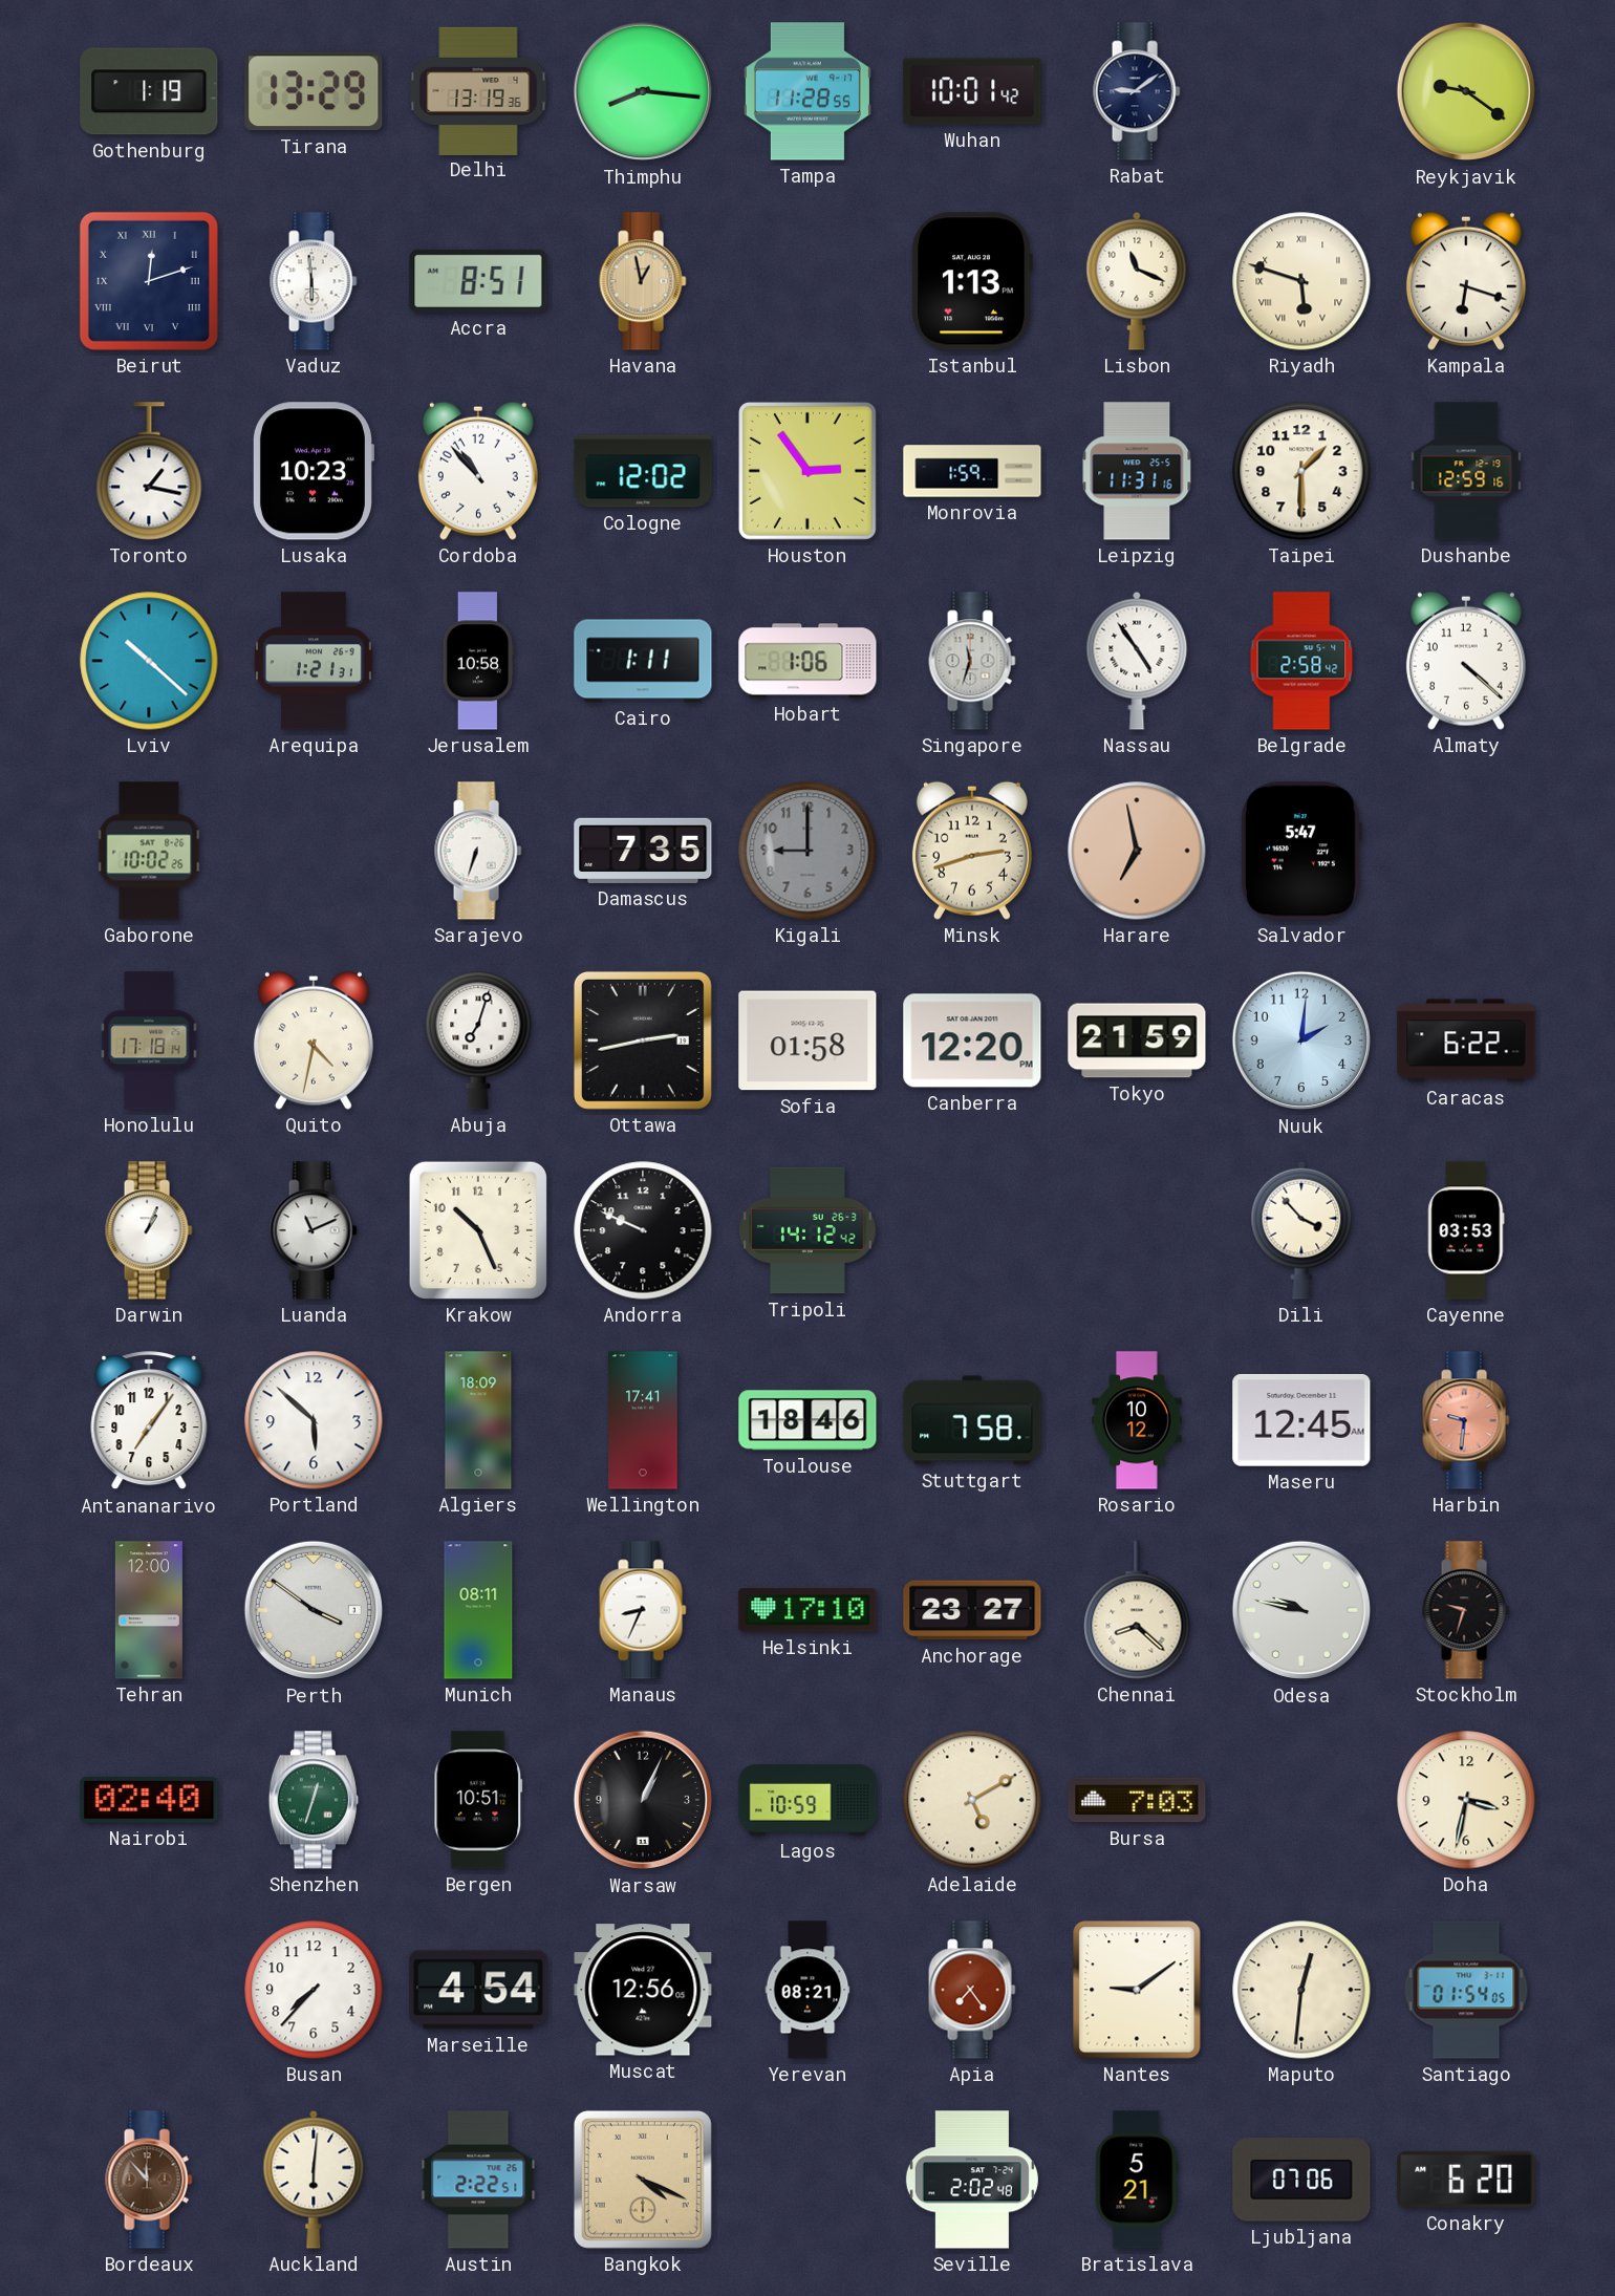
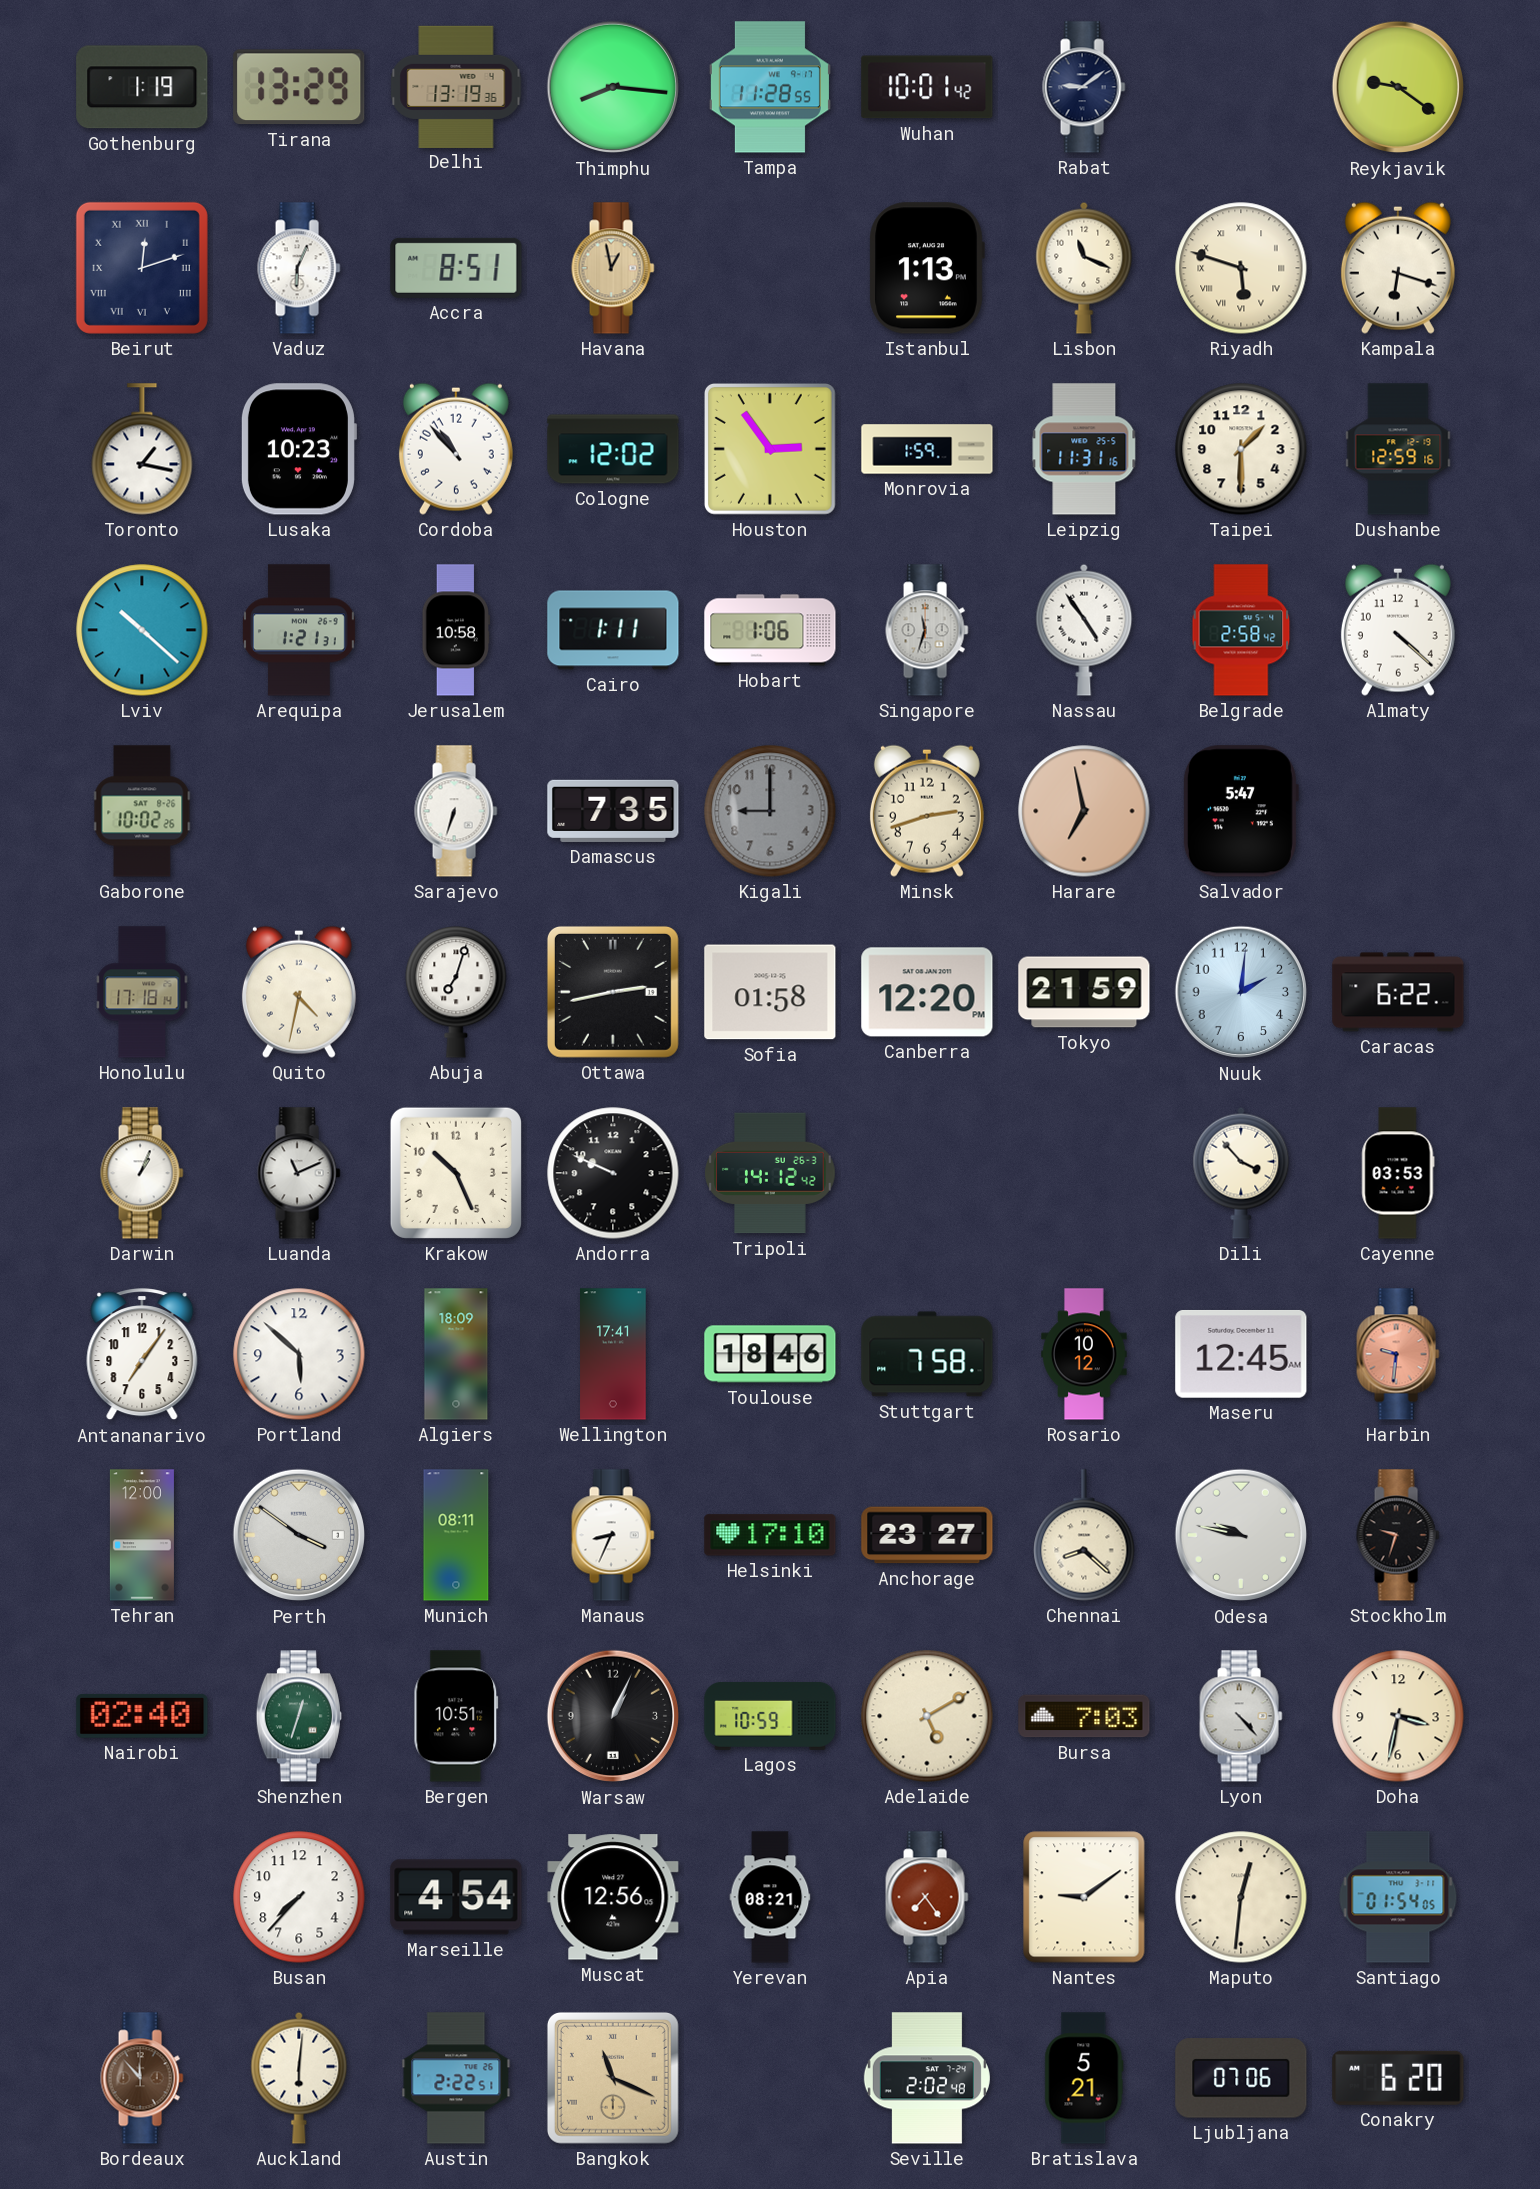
Vaduz: 5:59 -> 6:04
Lyon: none -> 4:23
Bangkok: 4:19 -> 11:19
